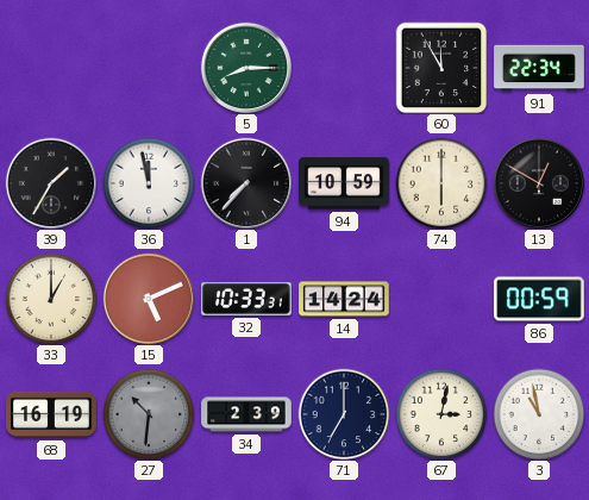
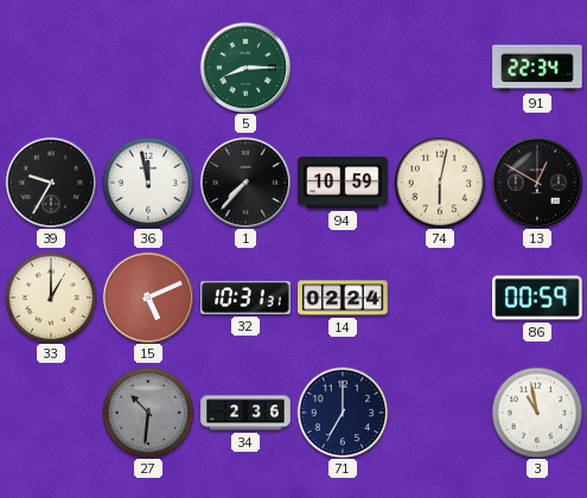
60: 11:55 -> none
39: 1:35 -> 9:35
74: 6:00 -> 6:02
32: 10:33 -> 10:31
14: 14:24 -> 02:24
68: 16:19 -> none
34: 2:39 -> 2:36
67: 3:02 -> none
